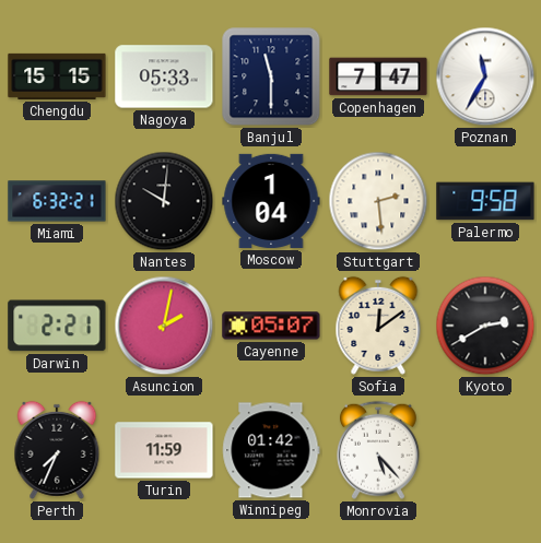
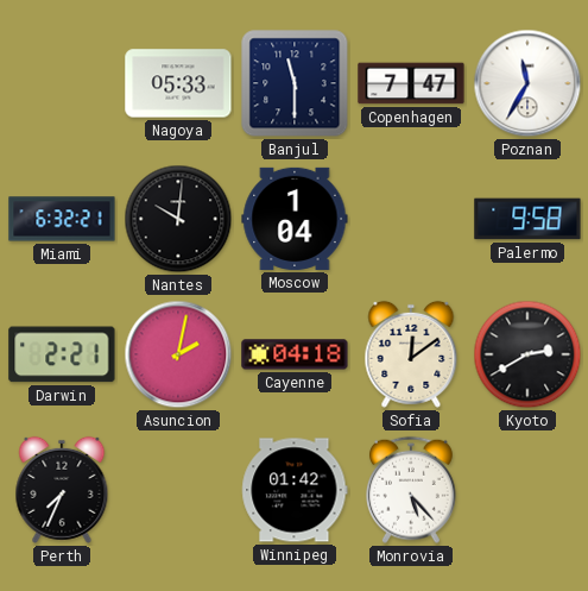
Chengdu: 15:15 -> none
Stuttgart: 2:29 -> none
Cayenne: 05:07 -> 04:18
Turin: 11:59 -> none
